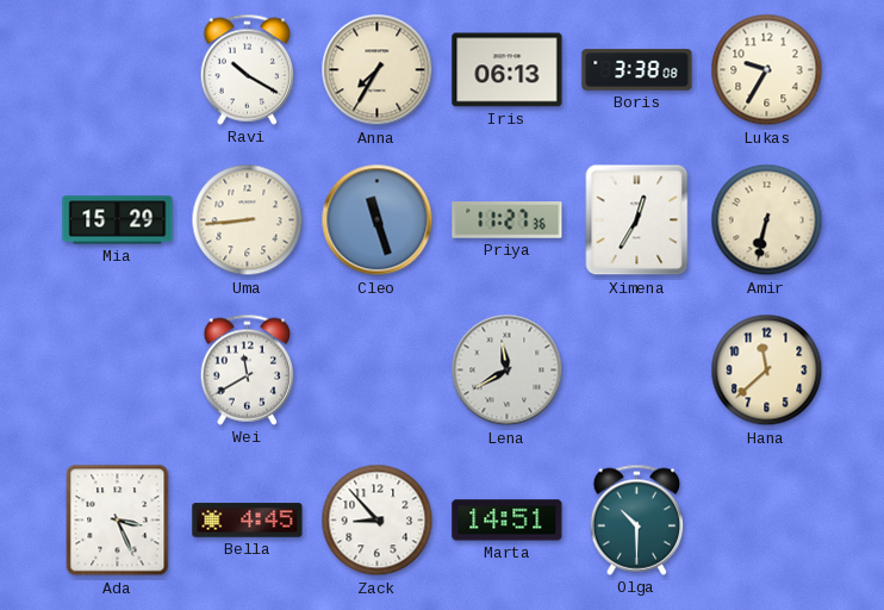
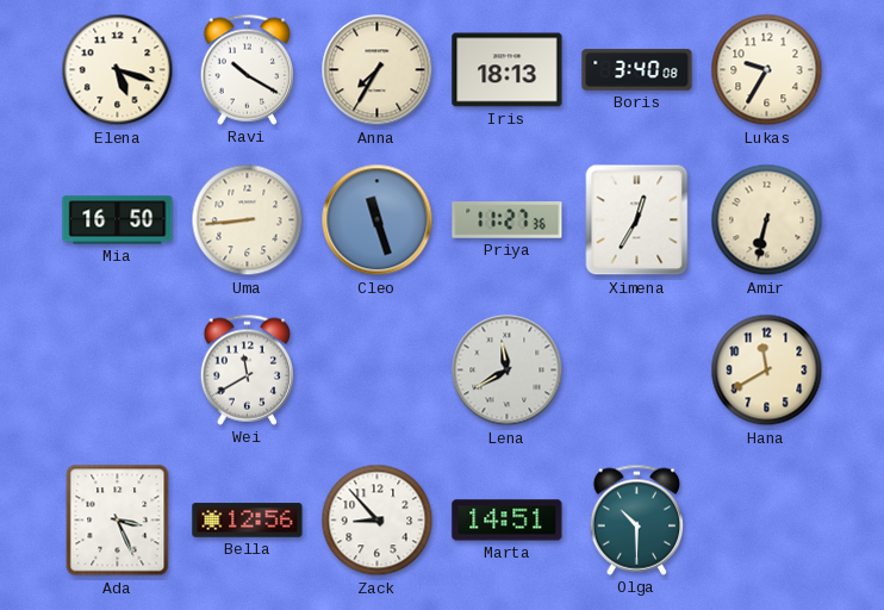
Elena: none -> 5:18
Iris: 06:13 -> 18:13
Boris: 3:38 -> 3:40
Mia: 15:29 -> 16:50
Hana: 11:38 -> 11:40
Bella: 4:45 -> 12:56
